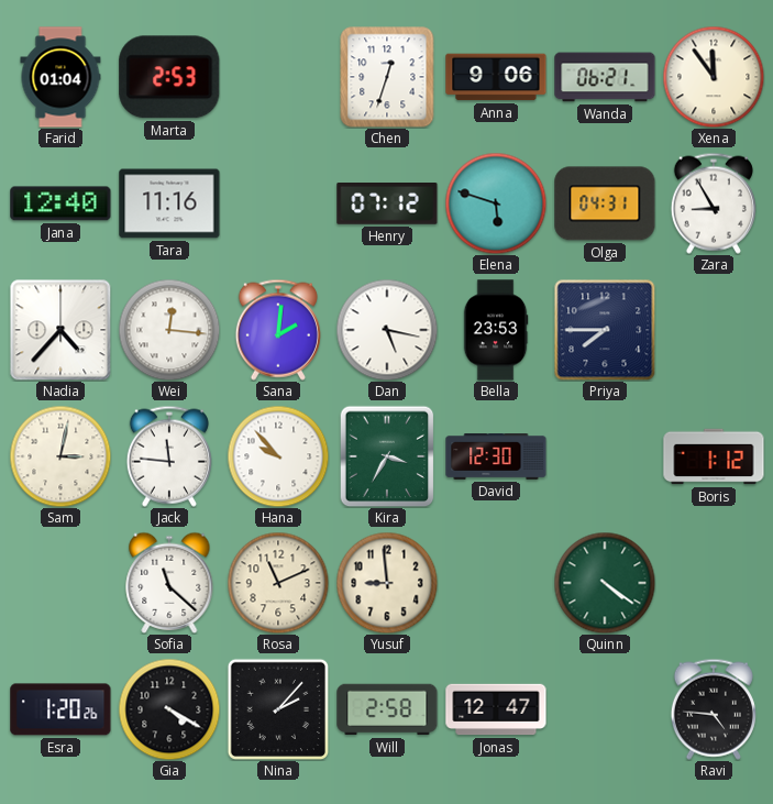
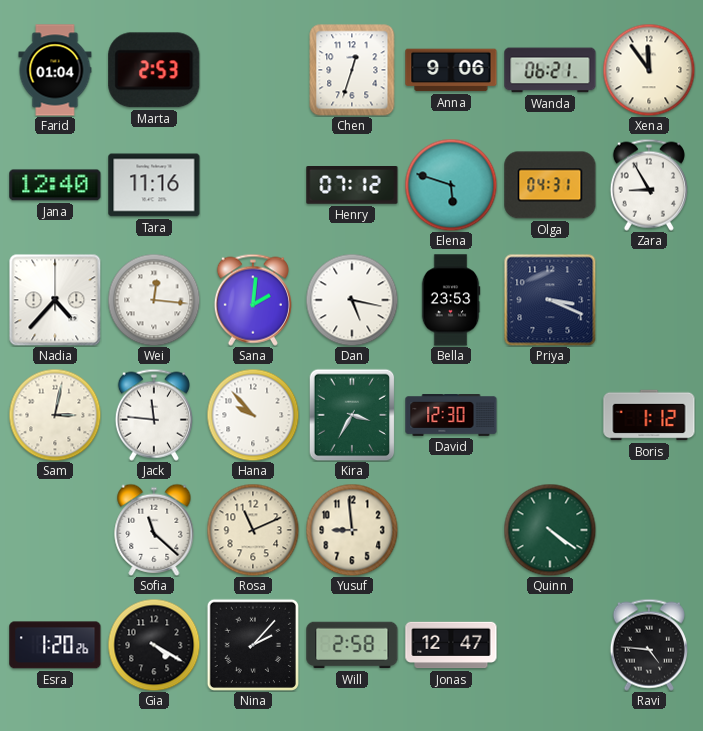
Priya: 7:45 -> 3:19
